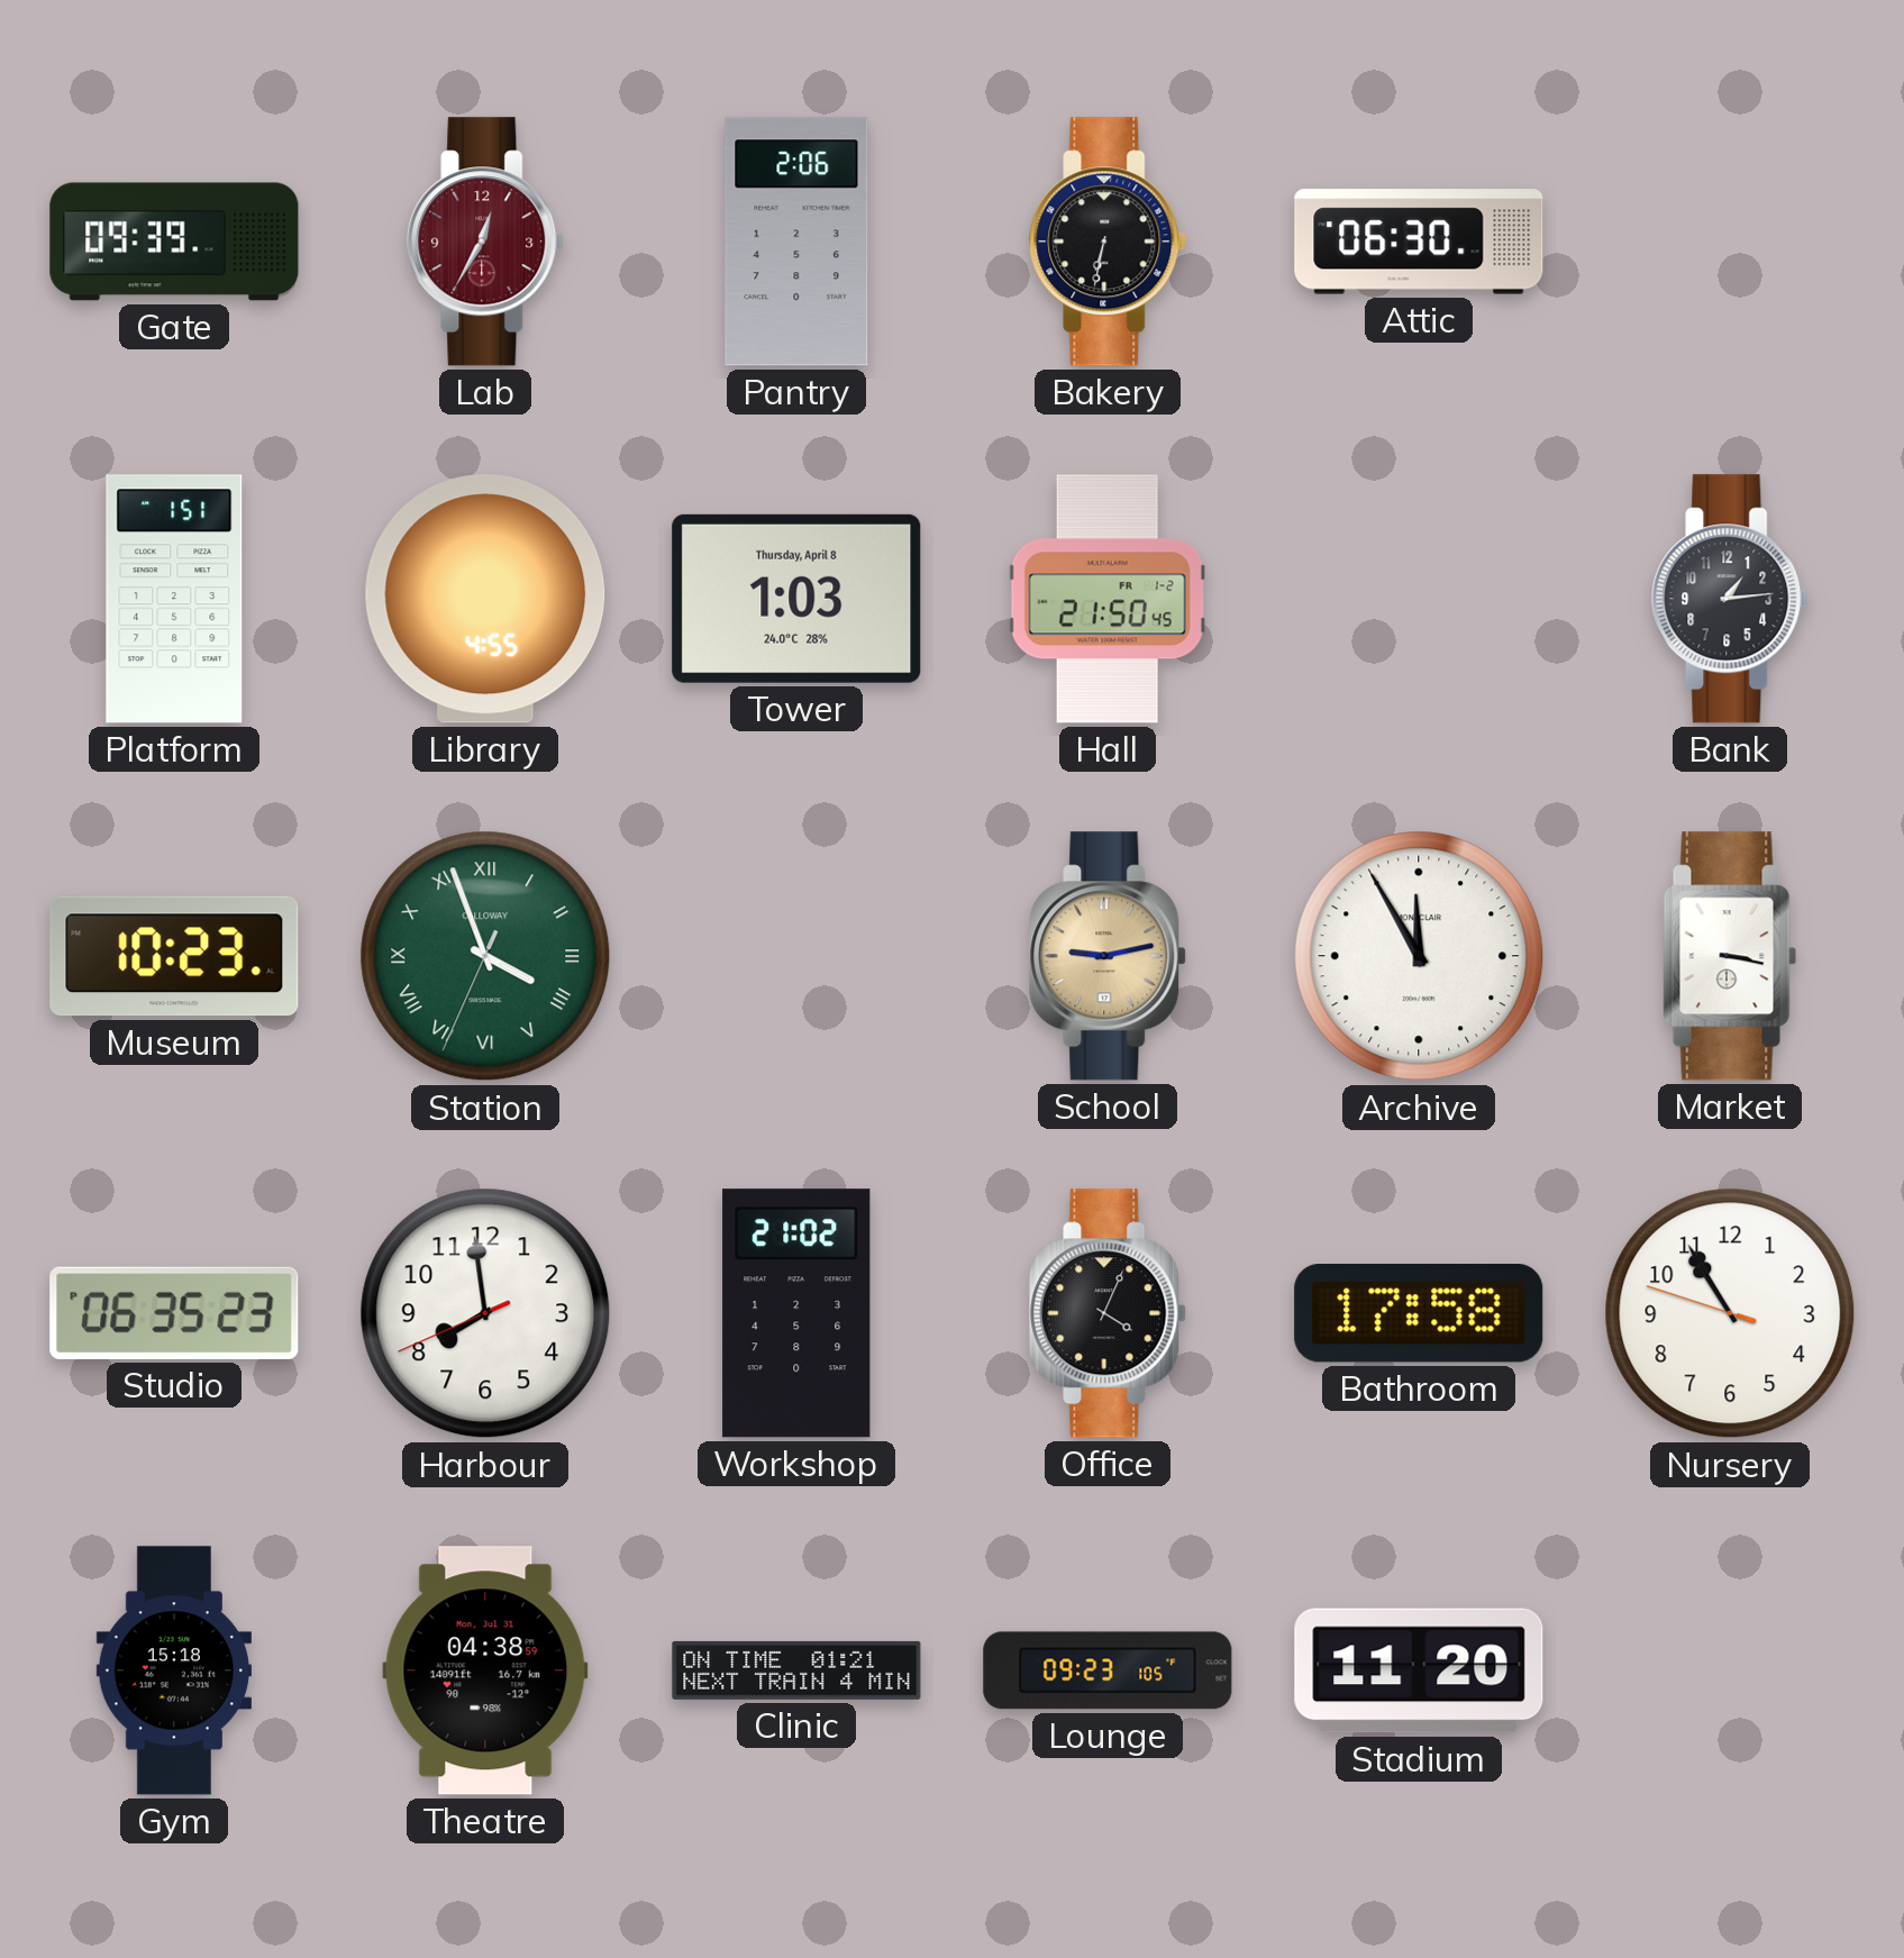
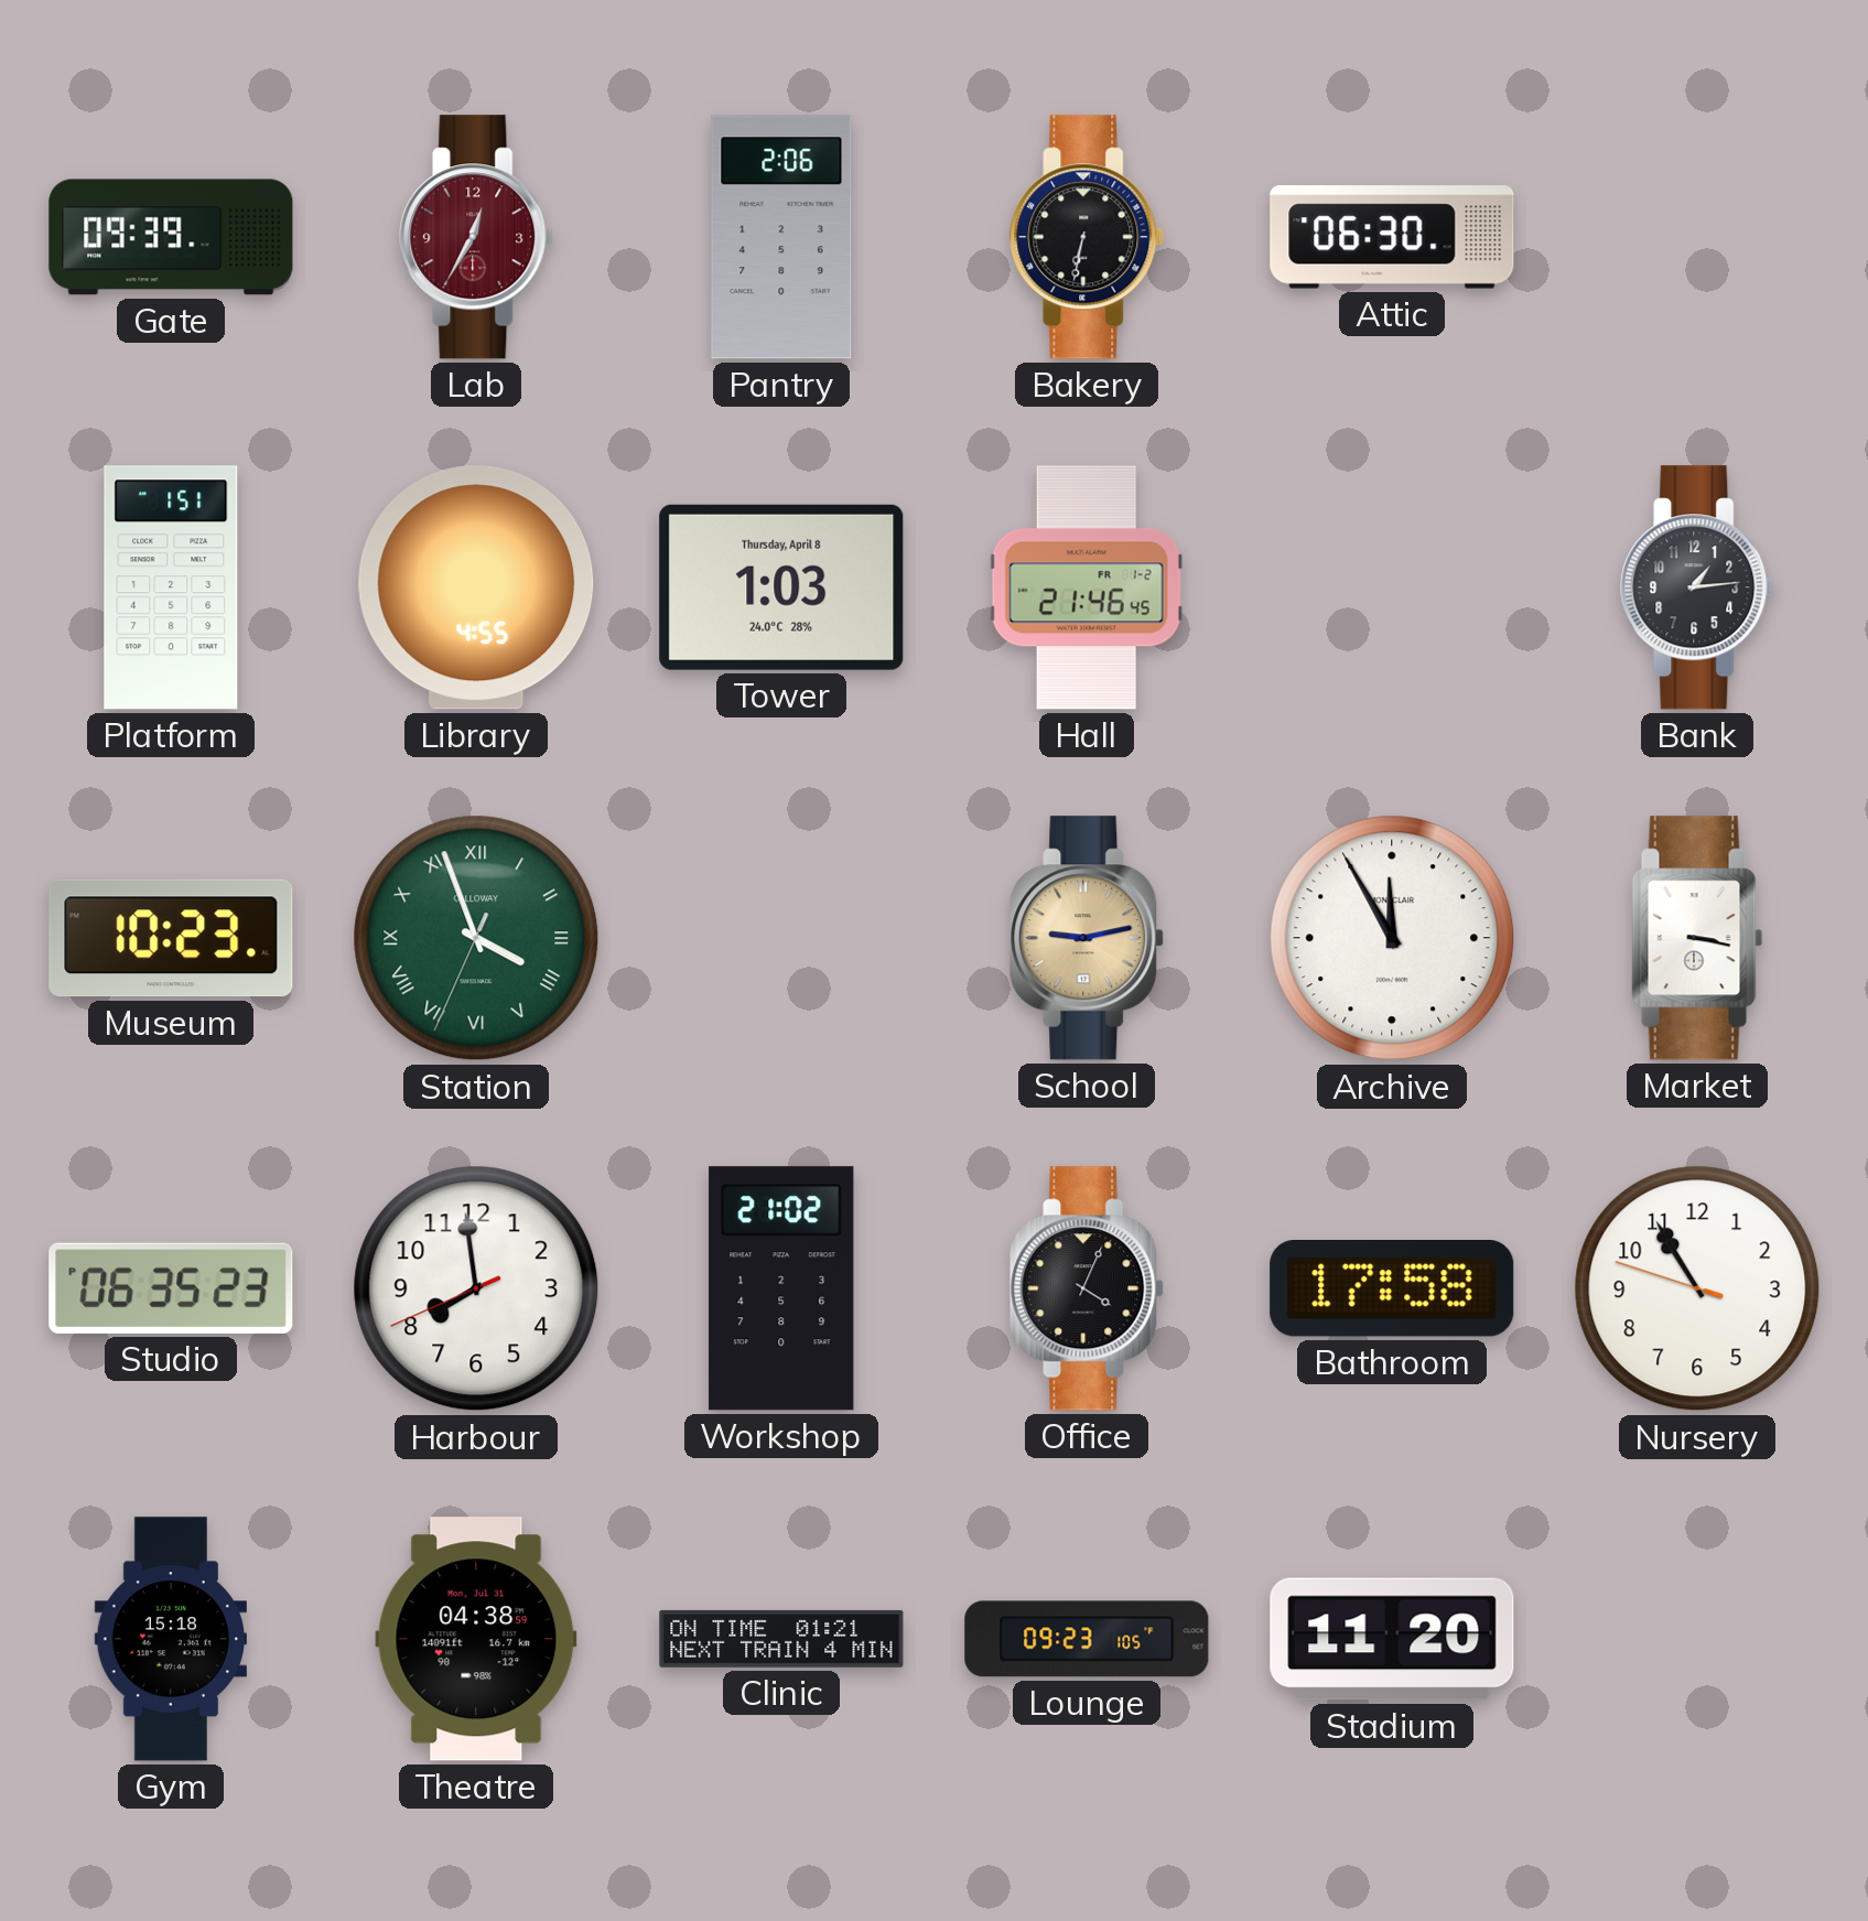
Hall: 21:50 -> 21:46
